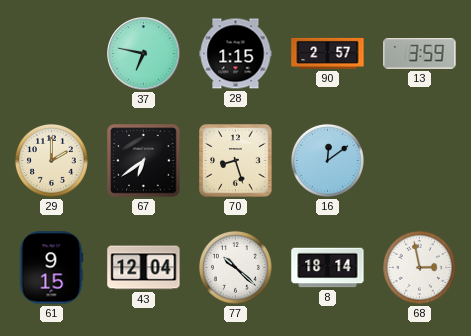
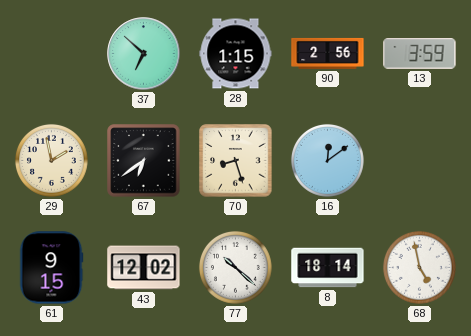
37: 6:47 -> 6:52
90: 2:57 -> 2:56
29: 2:00 -> 1:58
43: 12:04 -> 12:02
68: 2:58 -> 4:58
